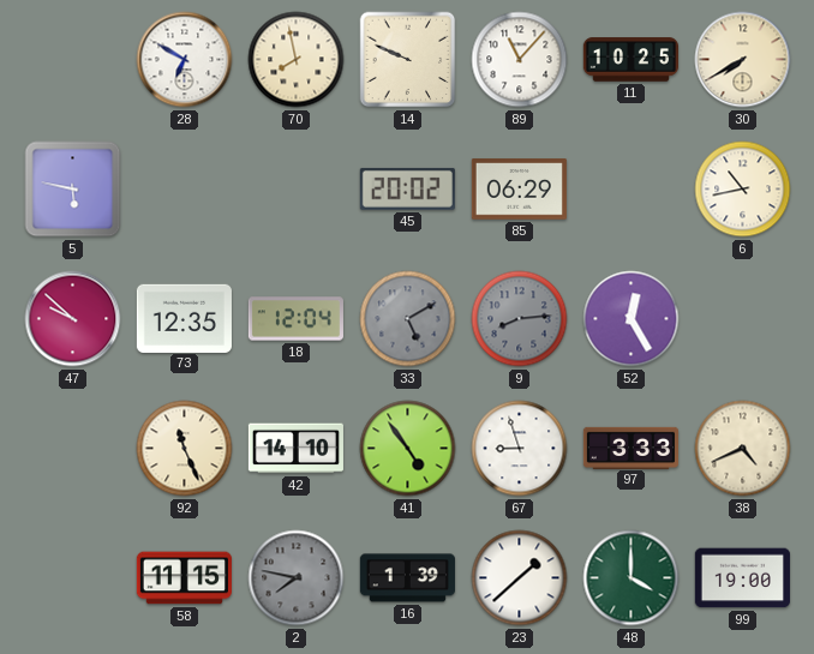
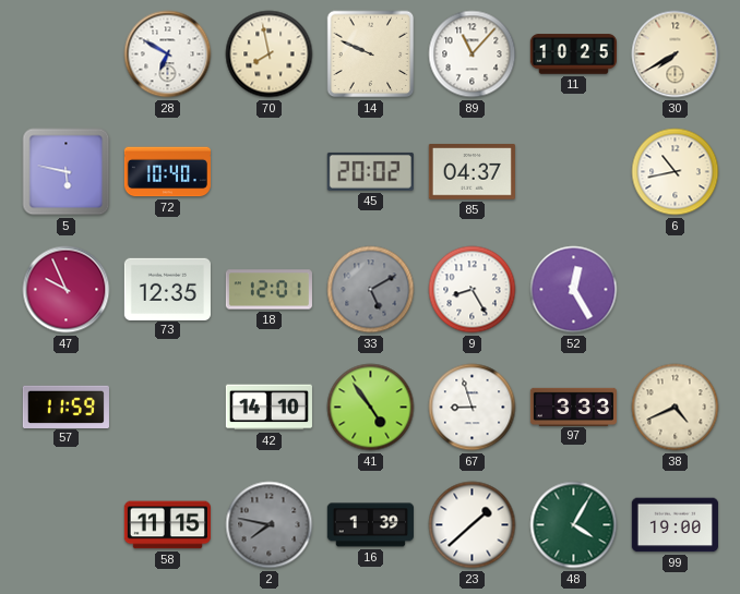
72: none -> 10:40
85: 06:29 -> 04:37
47: 9:52 -> 9:56
18: 12:04 -> 12:01
9: 8:14 -> 8:25
9 dial: grey -> white
57: none -> 11:59
92: 11:26 -> none
48: 4:00 -> 4:05
